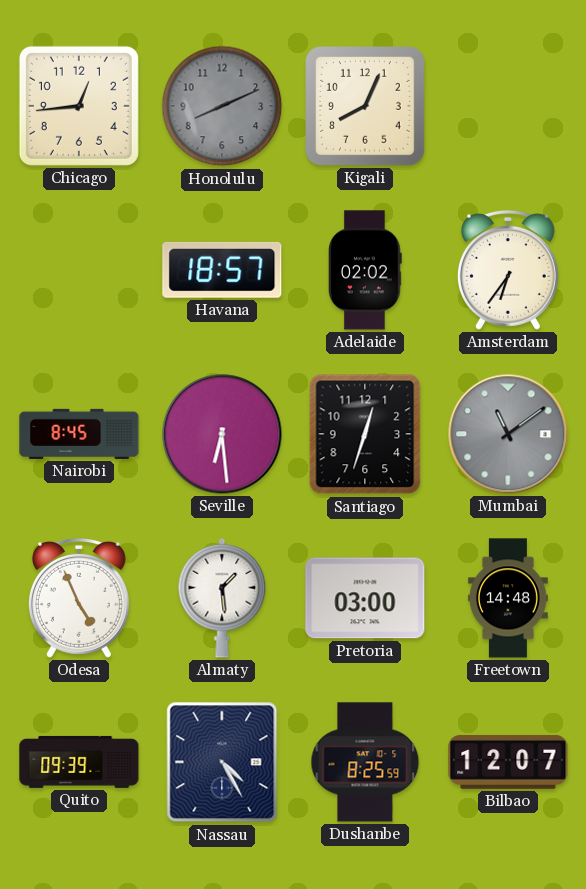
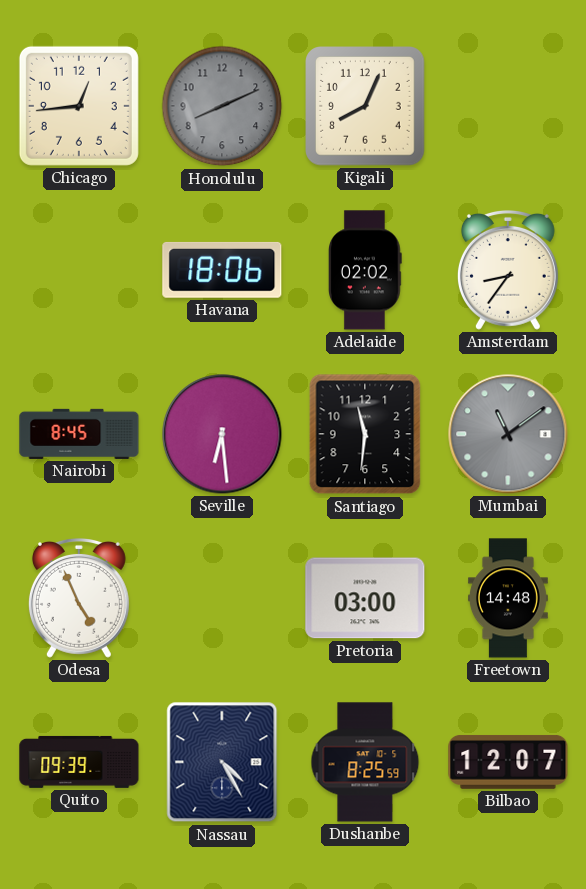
Havana: 18:57 -> 18:06
Amsterdam: 6:36 -> 8:36
Santiago: 12:33 -> 11:31
Almaty: 1:29 -> none
